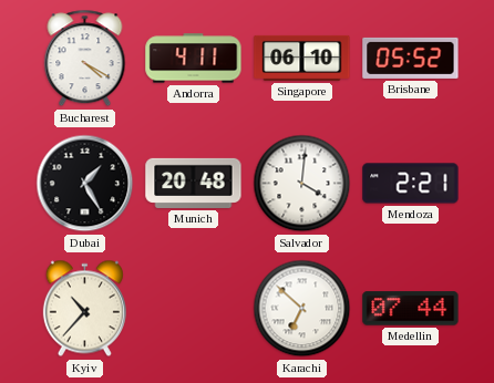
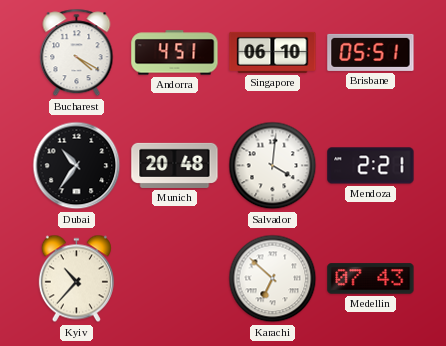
Andorra: 4:11 -> 4:51
Brisbane: 05:52 -> 05:51
Dubai: 1:25 -> 10:36
Medellin: 07:44 -> 07:43
